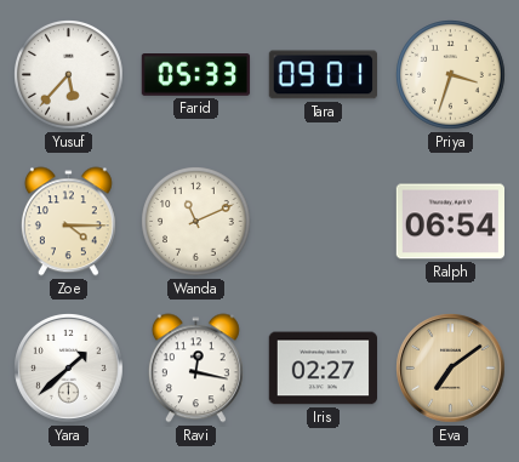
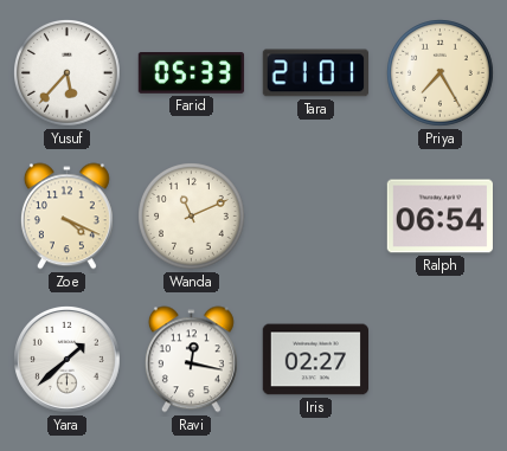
Tara: 09:01 -> 21:01
Priya: 3:33 -> 7:25
Zoe: 4:15 -> 4:19
Eva: 7:09 -> none
